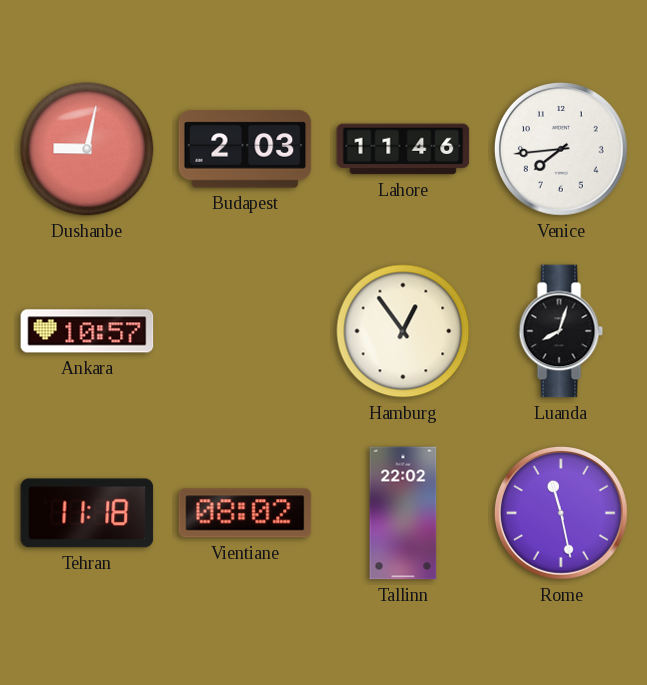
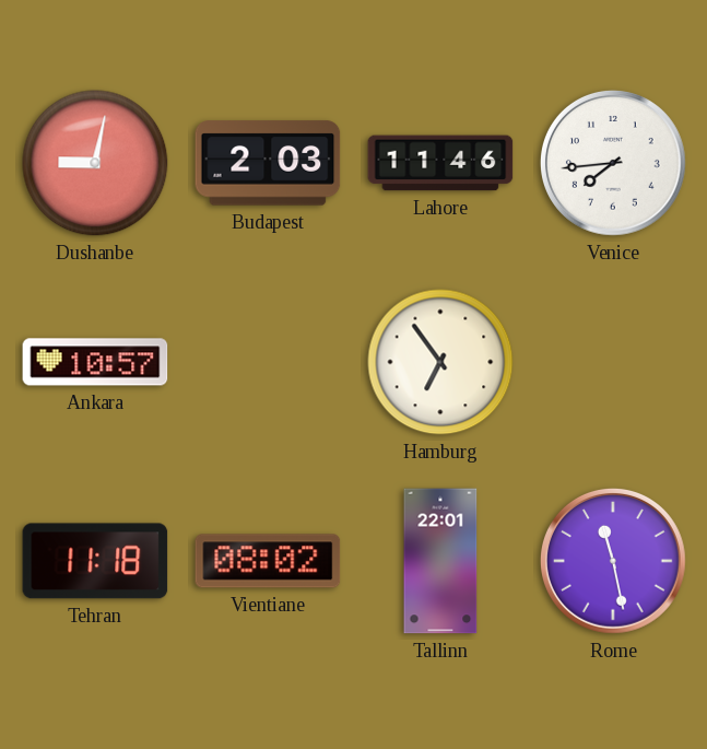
Hamburg: 12:54 -> 6:54
Luanda: 8:03 -> none
Tallinn: 22:02 -> 22:01
